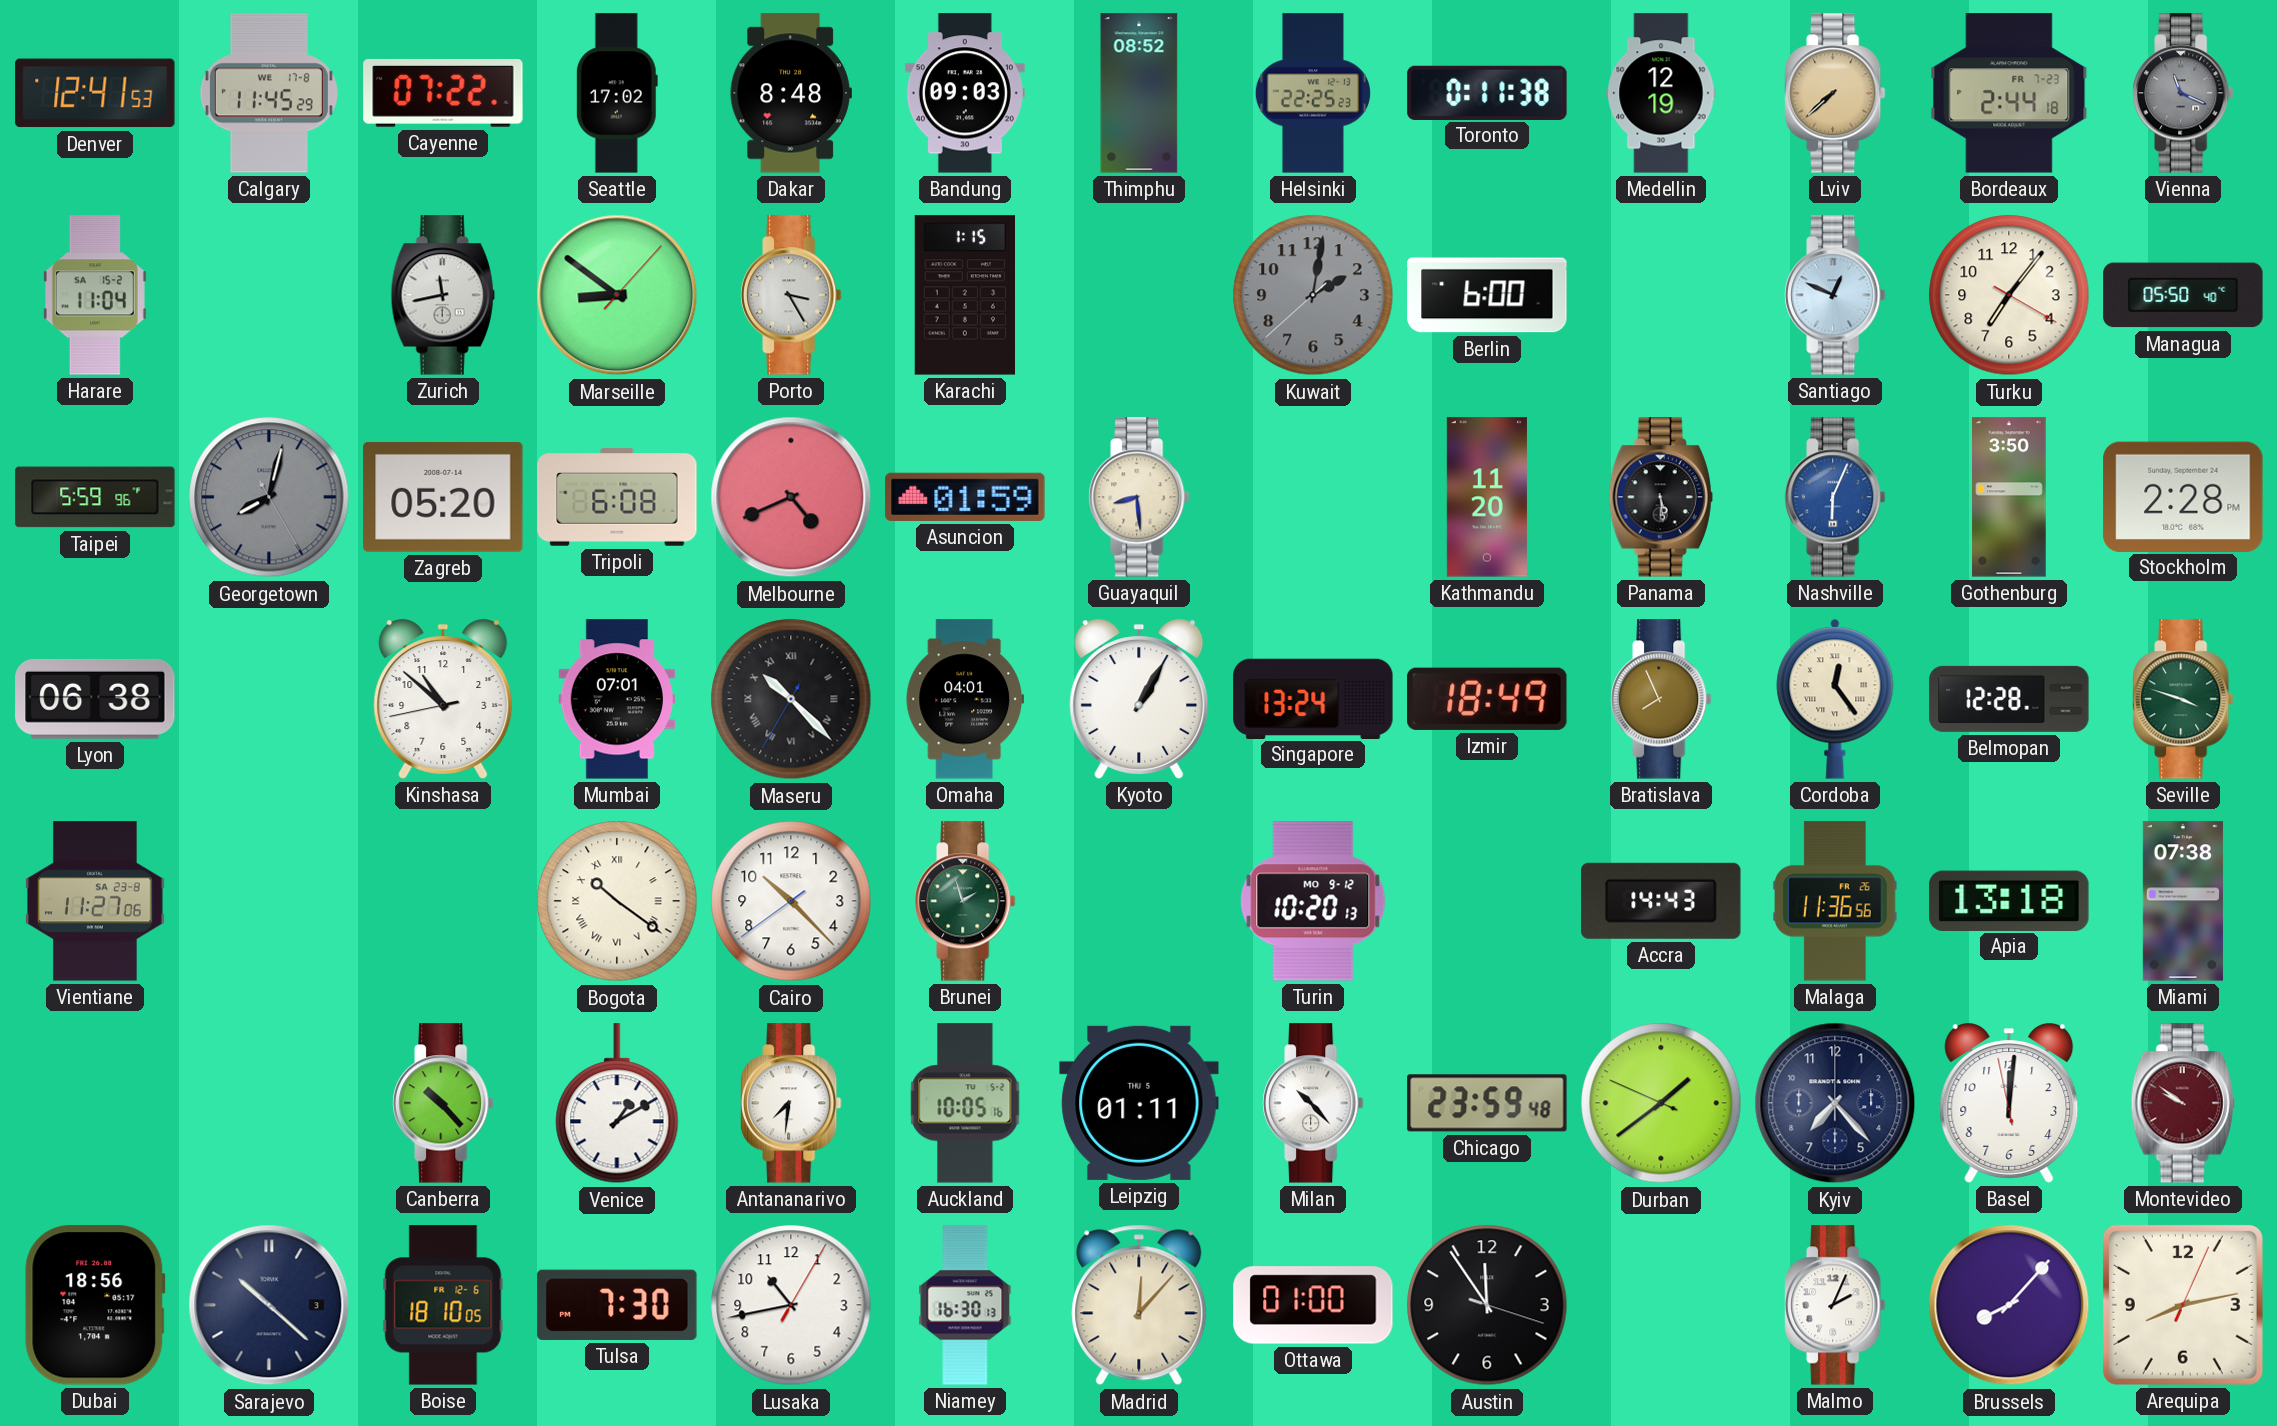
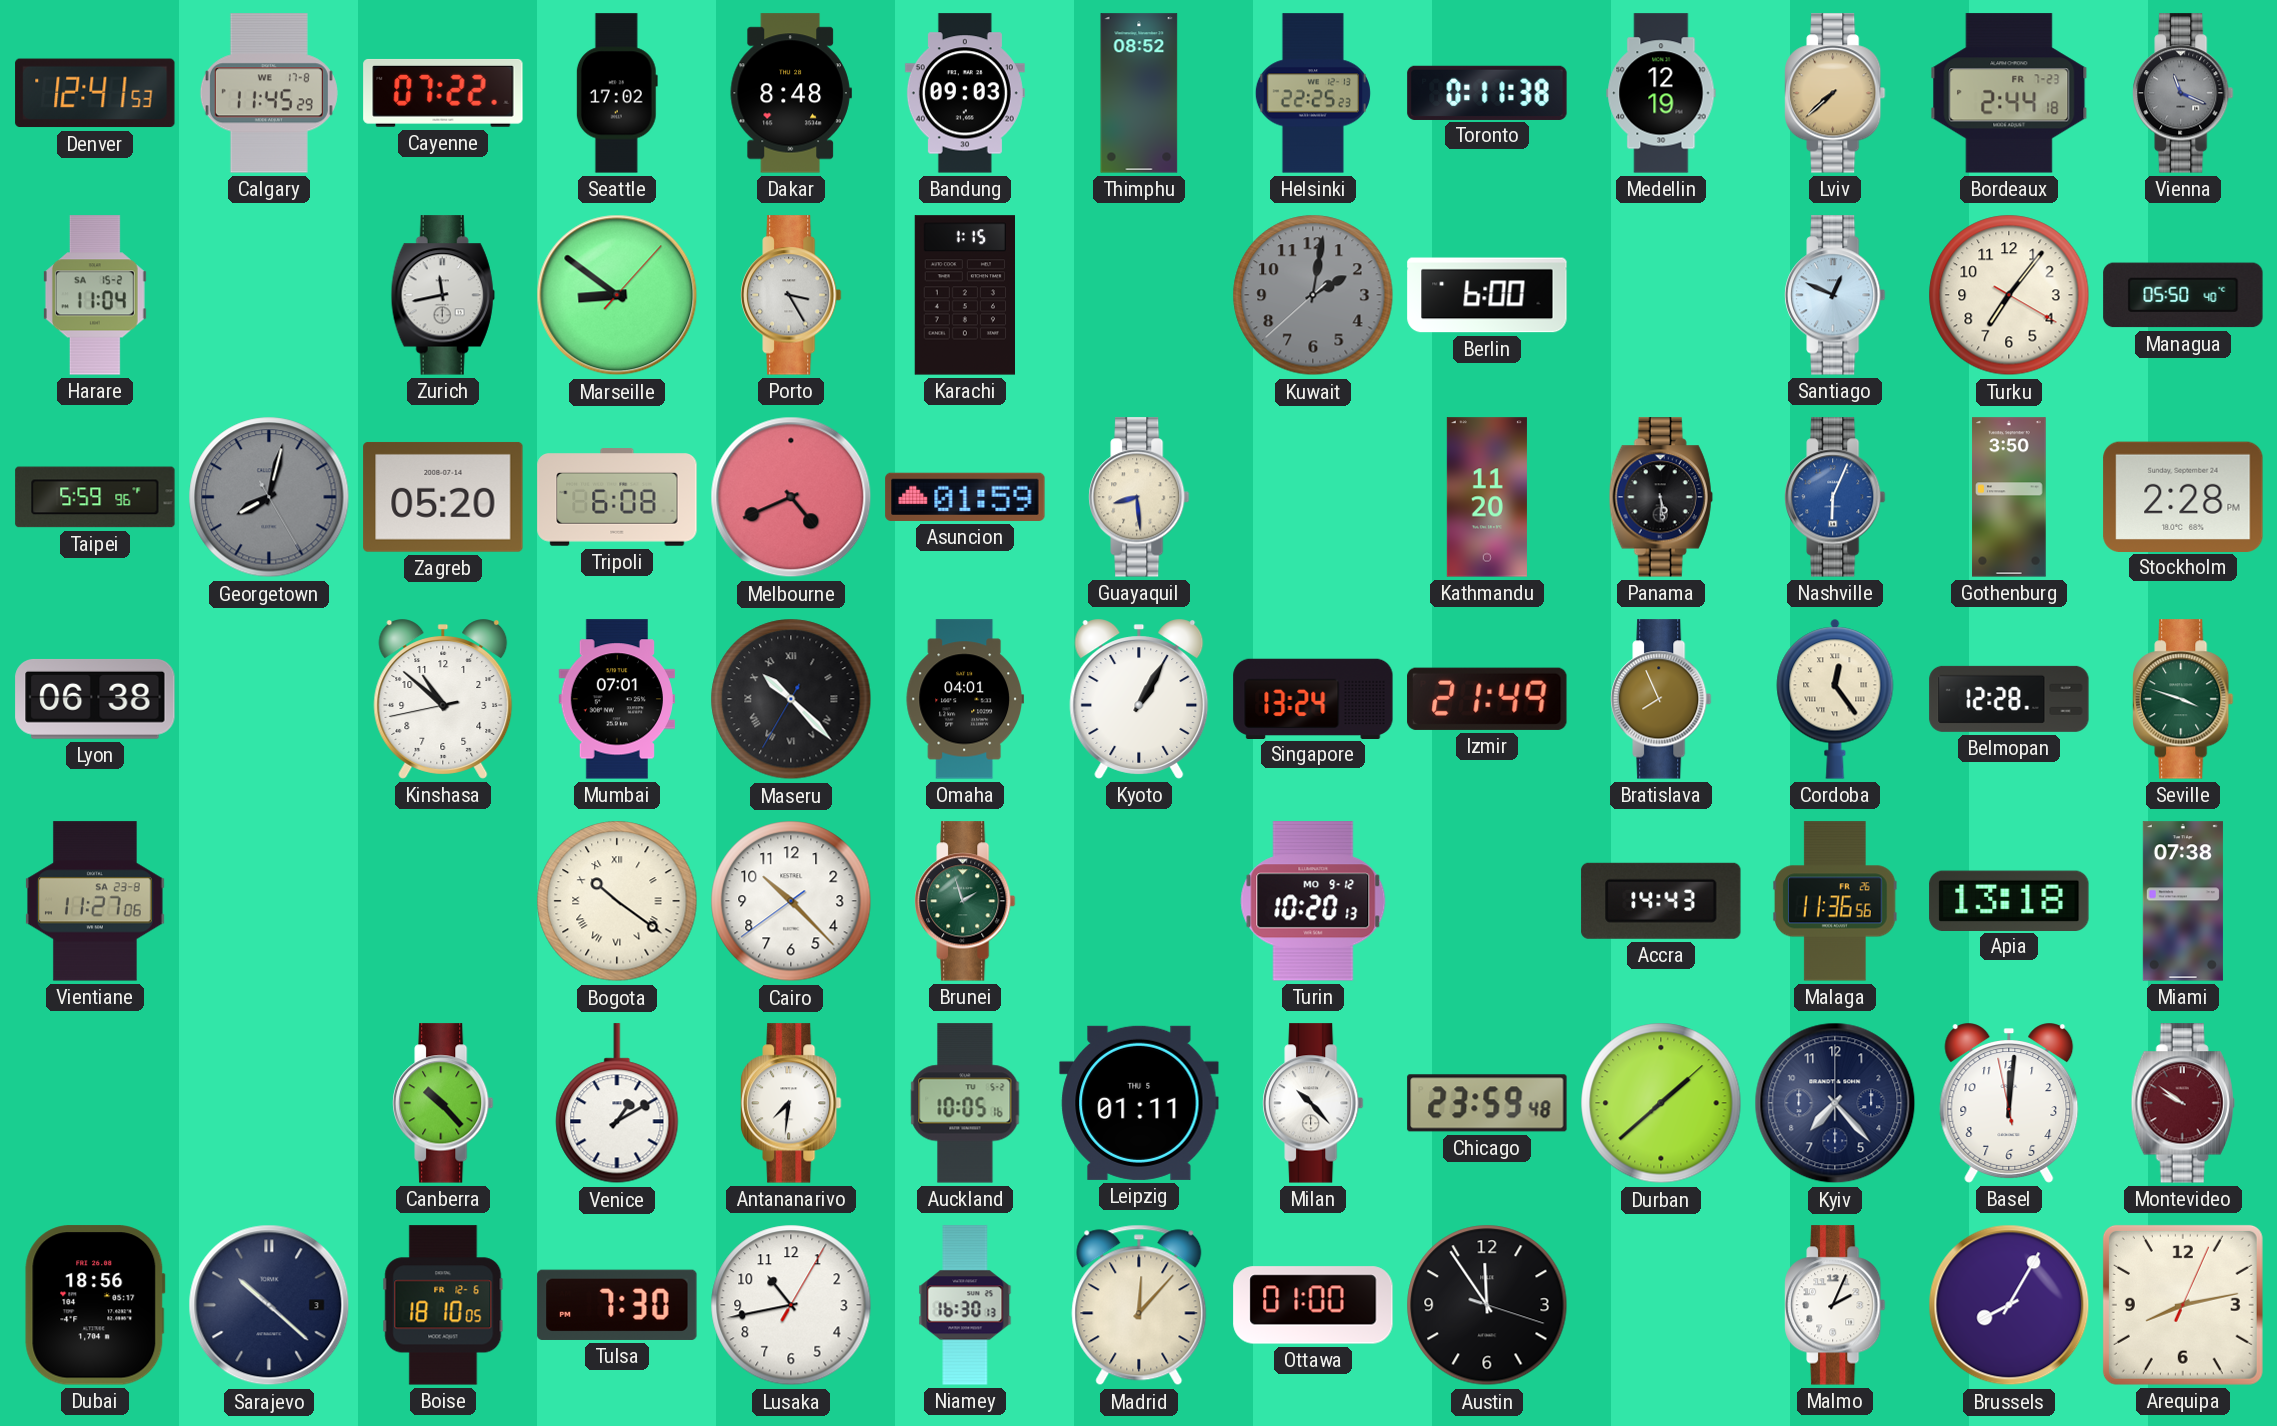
Izmir: 18:49 -> 21:49
Durban: 1:38:49 -> 1:38:08
Brussels: 8:07 -> 8:05
